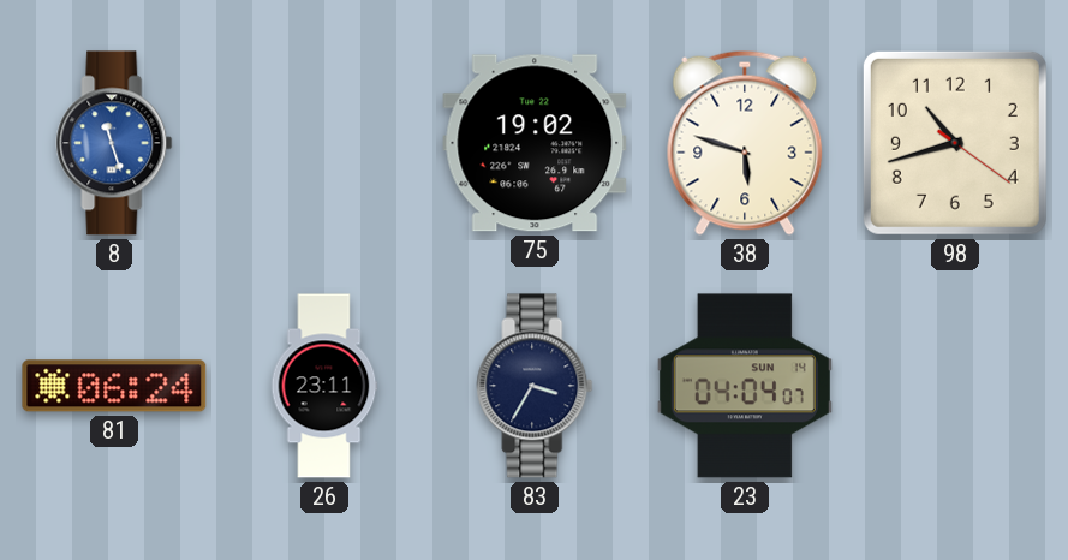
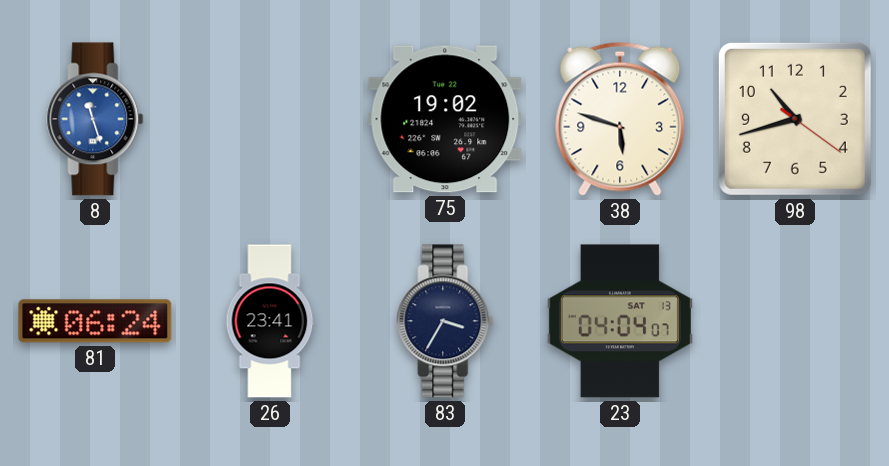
26: 23:11 -> 23:41
23 date: SUN 14 -> SAT 13
